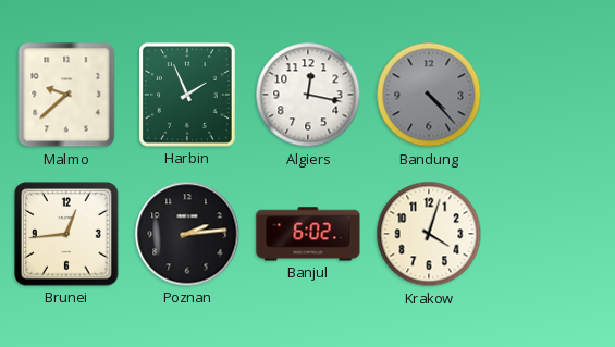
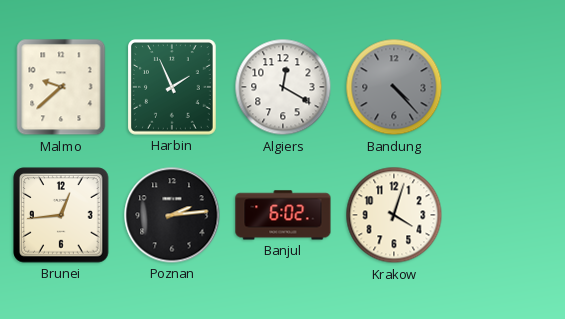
Algiers: 12:17 -> 12:20
